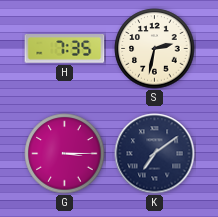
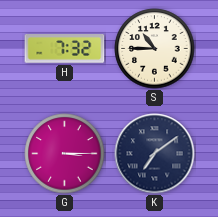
H: 7:35 -> 7:32
S: 2:32 -> 10:45
